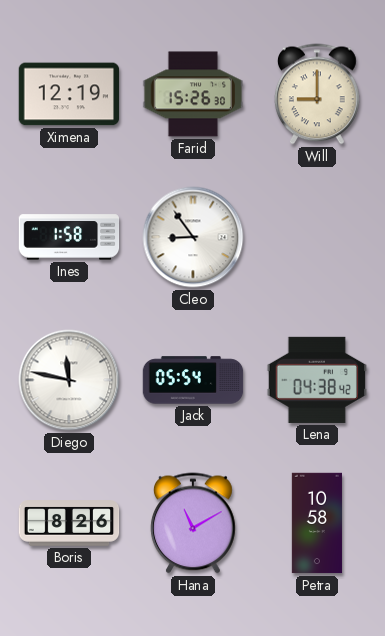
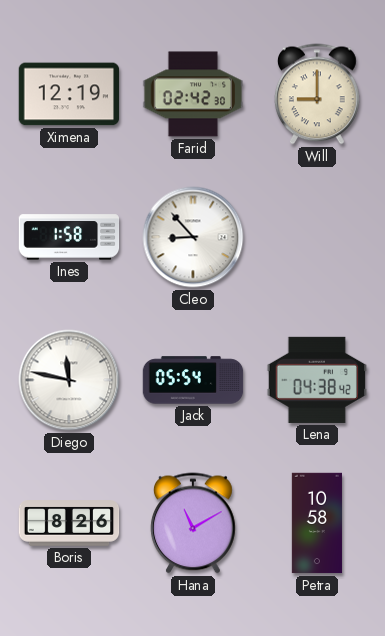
Farid: 15:26 -> 02:42
Cleo: 8:54 -> 8:53
